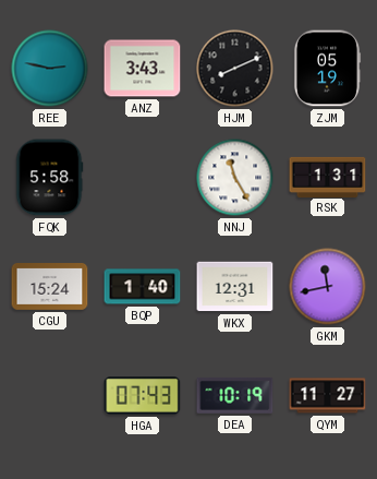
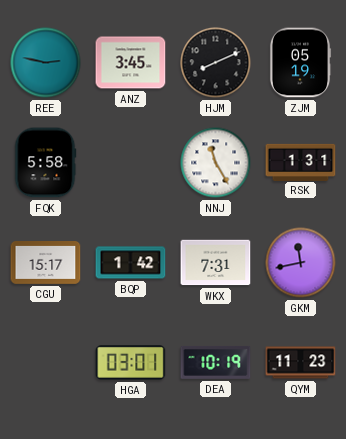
ANZ: 3:43 -> 3:45
CGU: 15:24 -> 15:17
BQP: 1:40 -> 1:42
WKX: 12:31 -> 7:31
HGA: 07:43 -> 03:01
QYM: 11:27 -> 11:23
